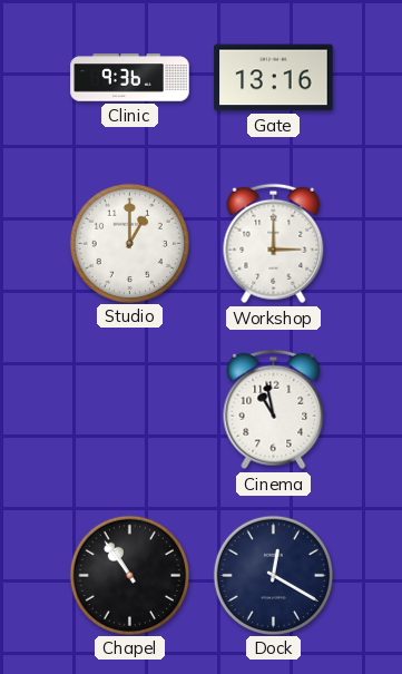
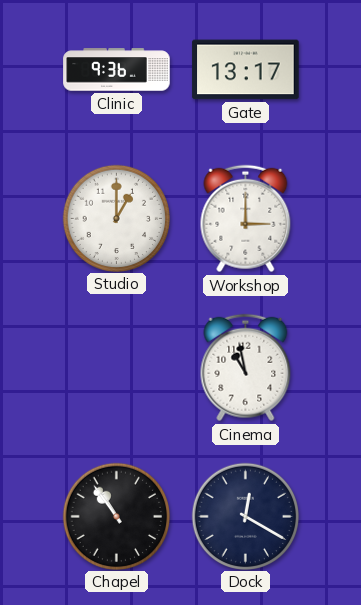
Gate: 13:16 -> 13:17
